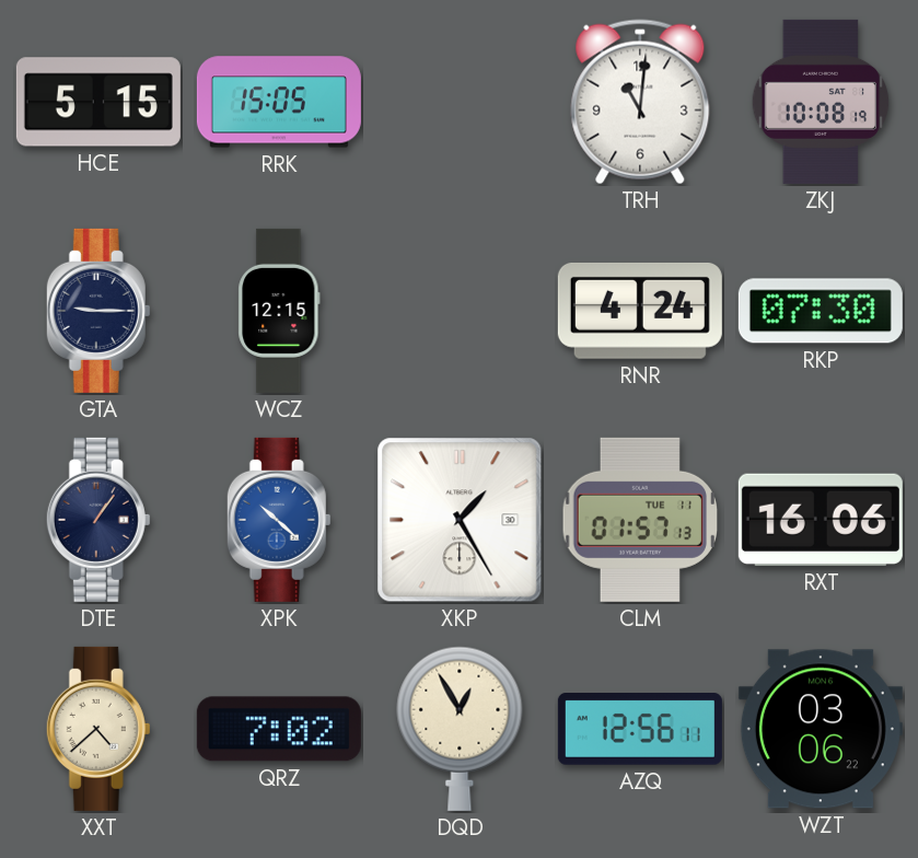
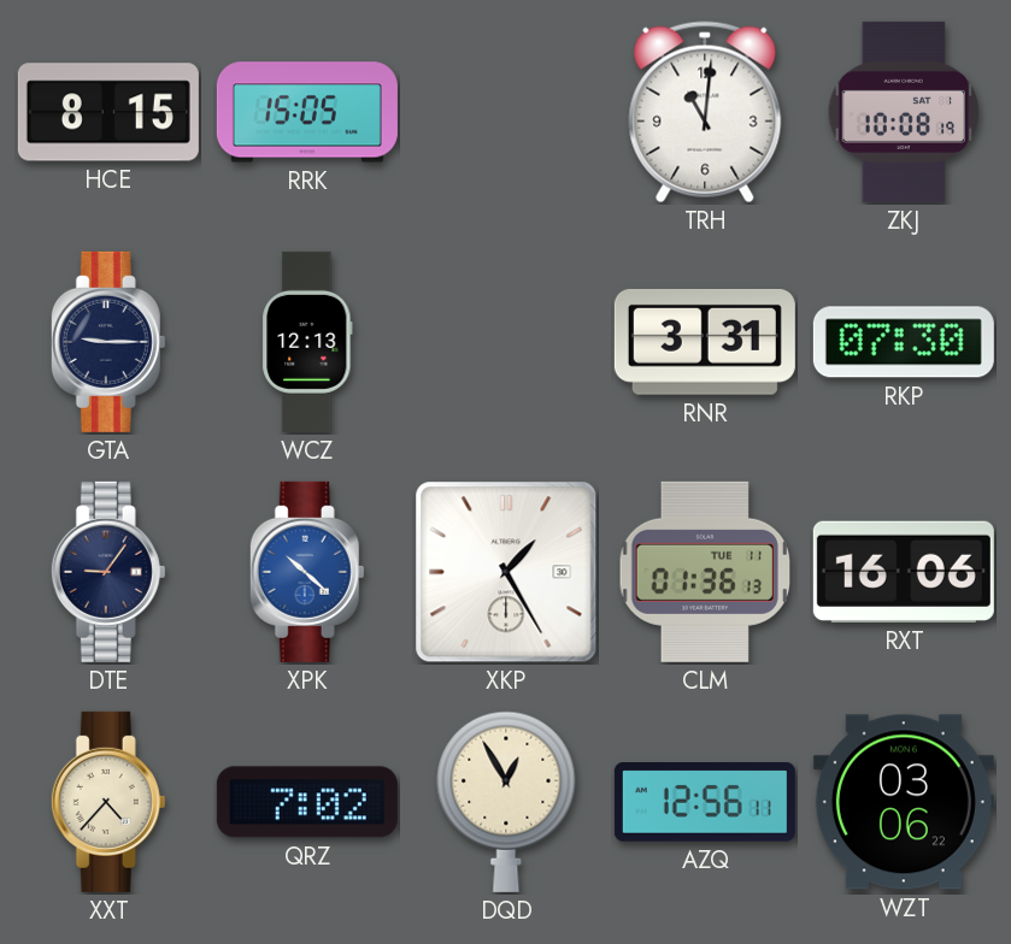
HCE: 5:15 -> 8:15
WCZ: 12:15 -> 12:13
RNR: 4:24 -> 3:31
DTE: 1:06 -> 9:06
CLM: 01:57 -> 01:36
XXT: 4:38 -> 4:37
